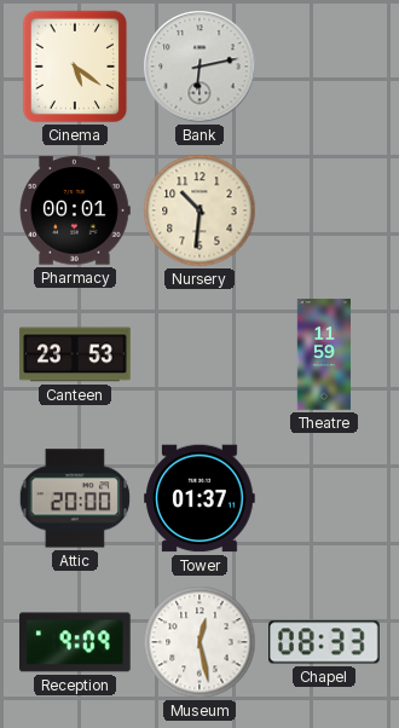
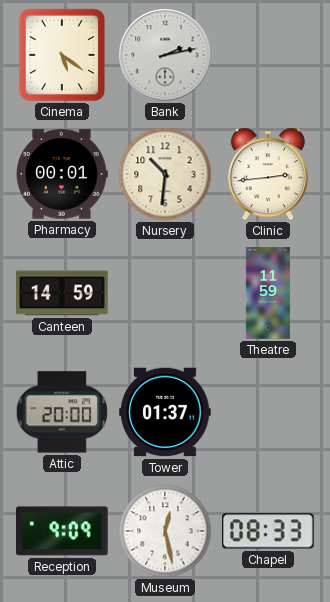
Bank: 6:13 -> 2:13
Clinic: none -> 2:44
Canteen: 23:53 -> 14:59
